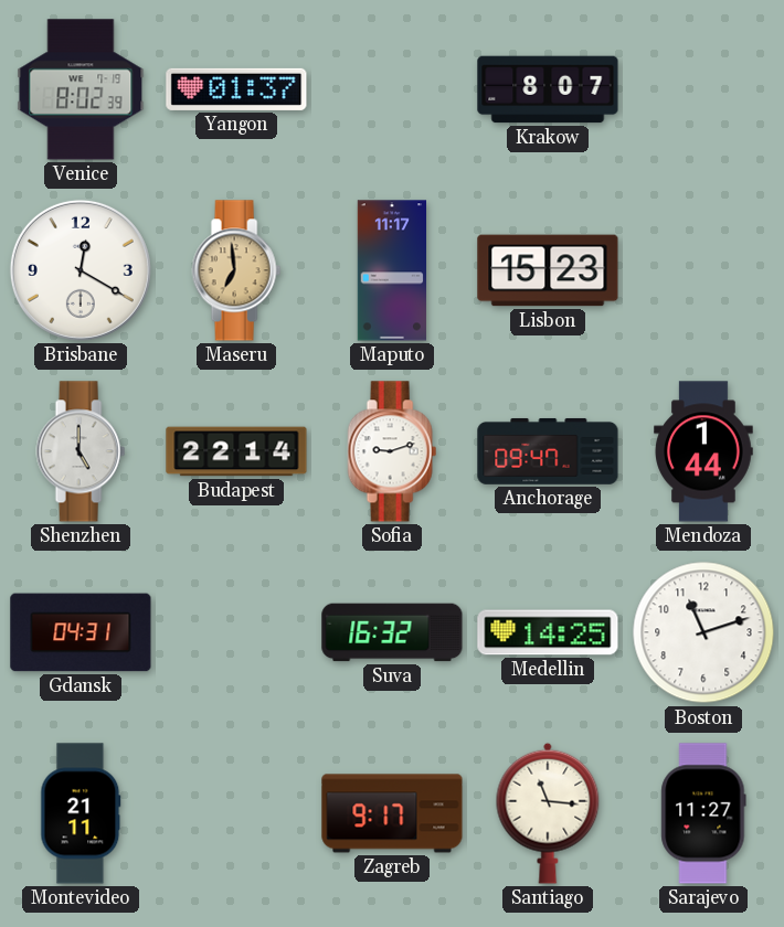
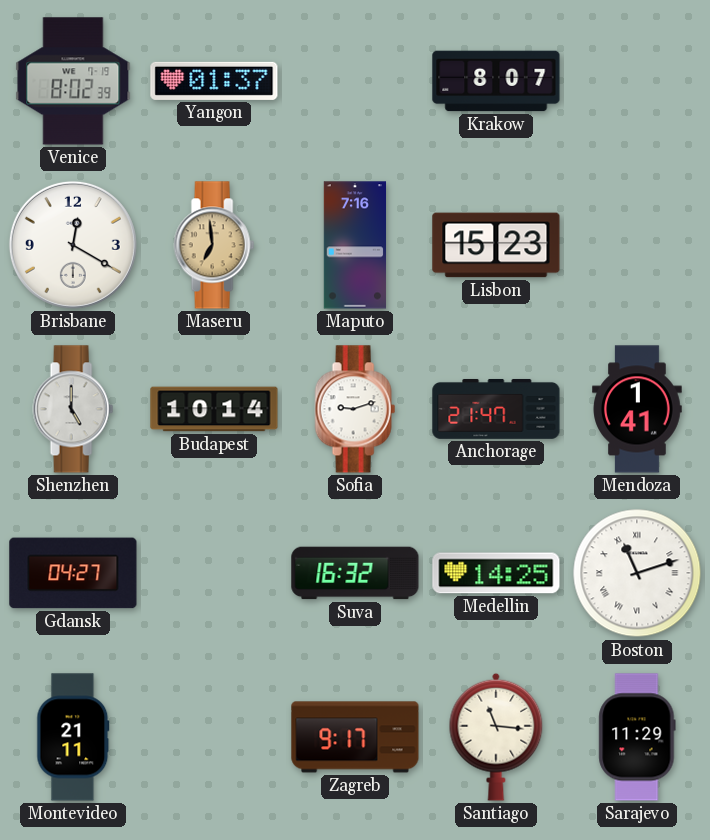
Maputo: 11:17 -> 7:16
Budapest: 22:14 -> 10:14
Anchorage: 09:47 -> 21:47
Mendoza: 1:44 -> 1:41
Gdansk: 04:31 -> 04:27
Boston numerals: Arabic -> Roman
Sarajevo: 11:27 -> 11:29
